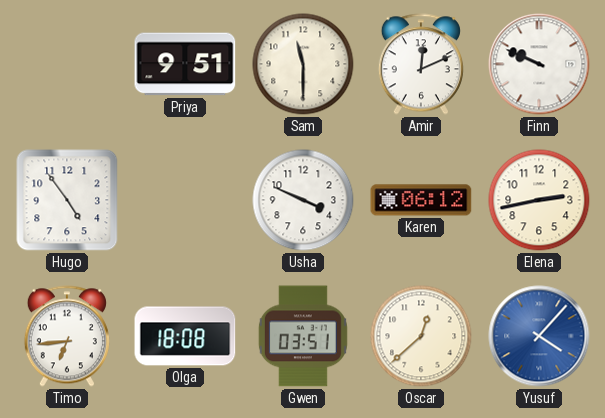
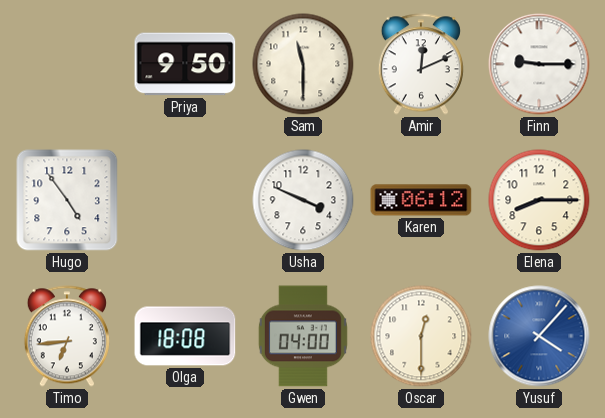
Priya: 9:51 -> 9:50
Finn: 9:49 -> 9:15
Elena: 2:43 -> 8:15
Gwen: 03:51 -> 04:00
Oscar: 12:38 -> 12:30
